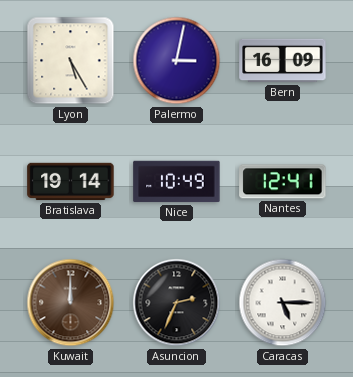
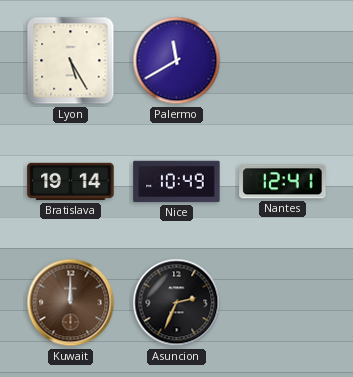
Palermo: 3:02 -> 11:40
Bern: 16:09 -> none
Caracas: 5:15 -> none
